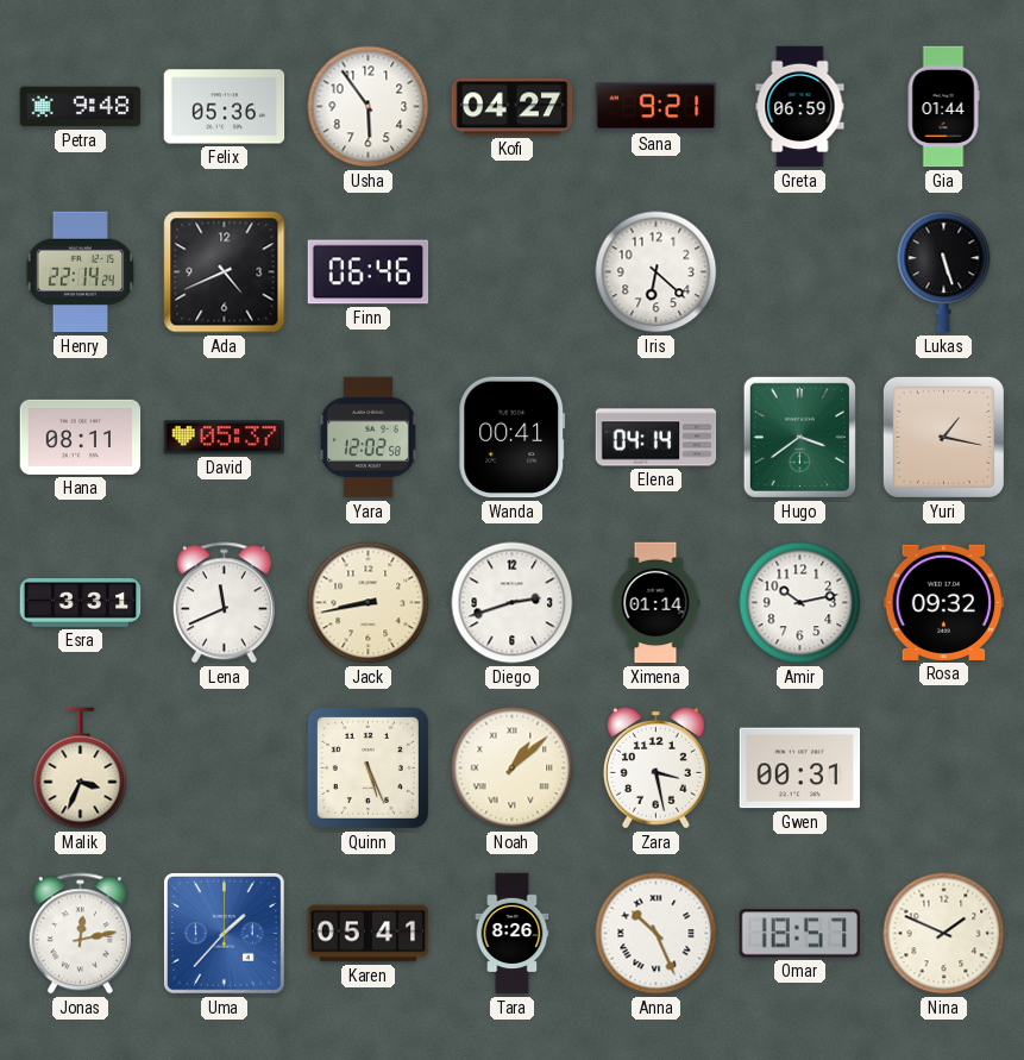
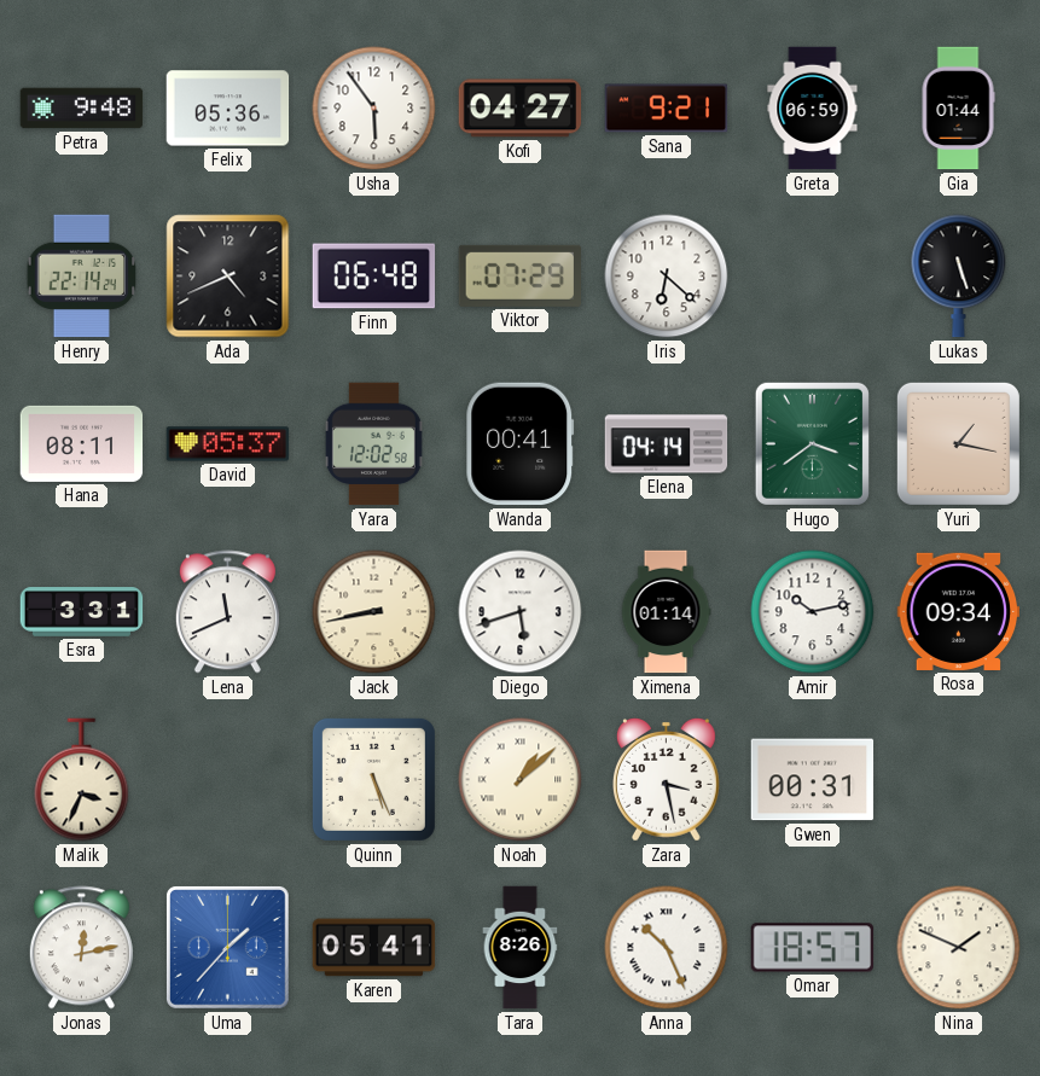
Finn: 06:46 -> 06:48
Viktor: none -> 07:29
Diego: 2:42 -> 5:42
Rosa: 09:32 -> 09:34
